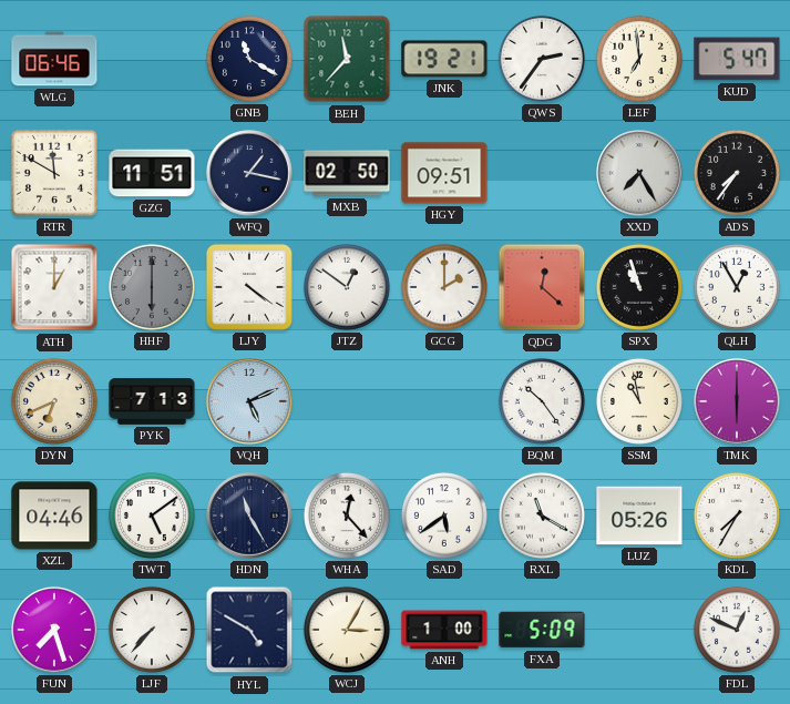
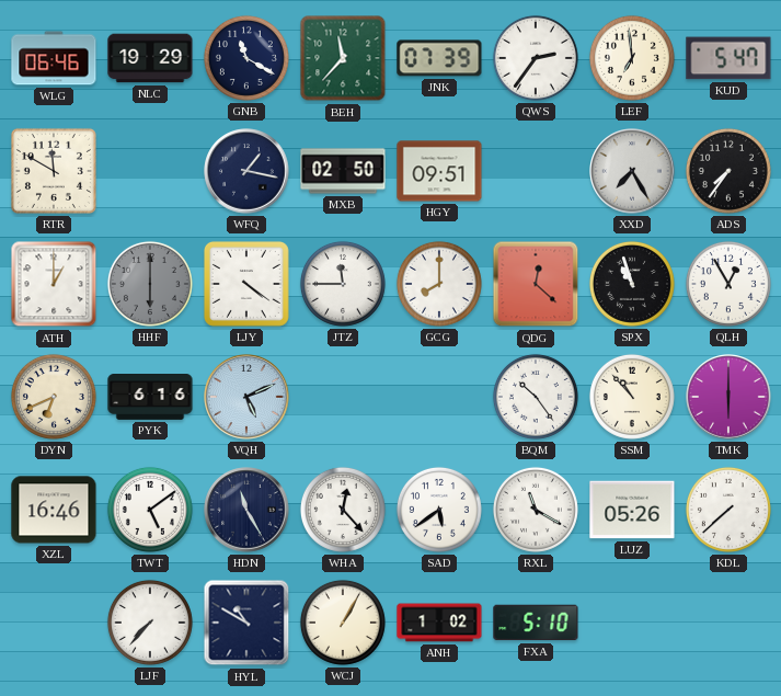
NLC: none -> 19:29
JNK: 19:21 -> 07:39
GZG: 11:51 -> none
JTZ: 12:51 -> 11:45
GCG: 2:00 -> 8:00
PYK: 7:13 -> 6:16
SSM: 10:58 -> 10:53
XZL: 04:46 -> 16:46
KDL: 7:35 -> 7:38
FUN: 7:27 -> none
HYL: 4:50 -> 10:50
WCJ: 3:05 -> 1:05
ANH: 1:00 -> 1:02
FXA: 5:09 -> 5:10
FDL: 12:49 -> none
